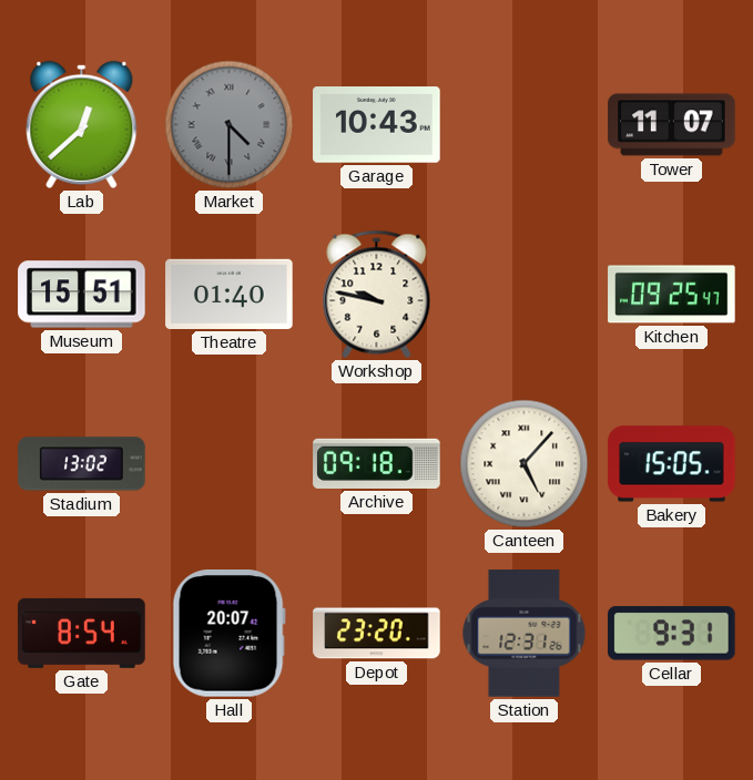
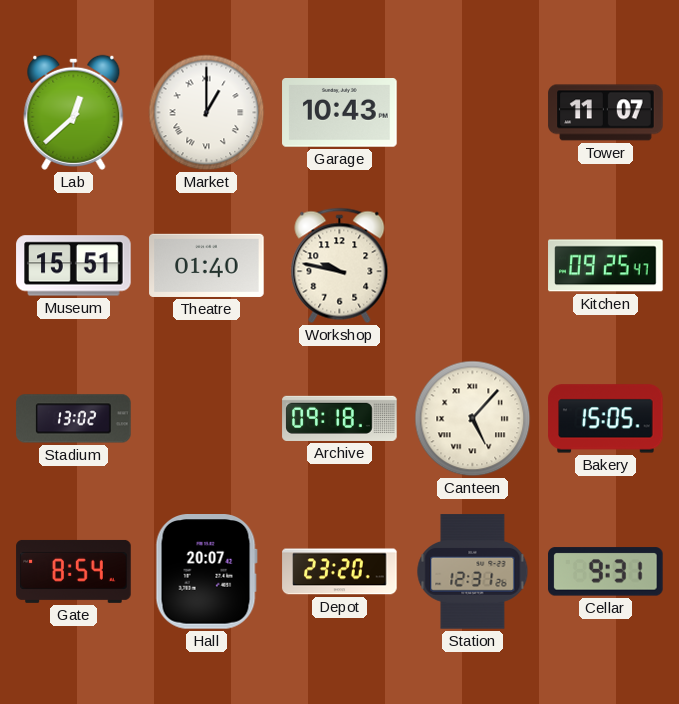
Market: 4:30 -> 1:00
Market dial: grey -> white
